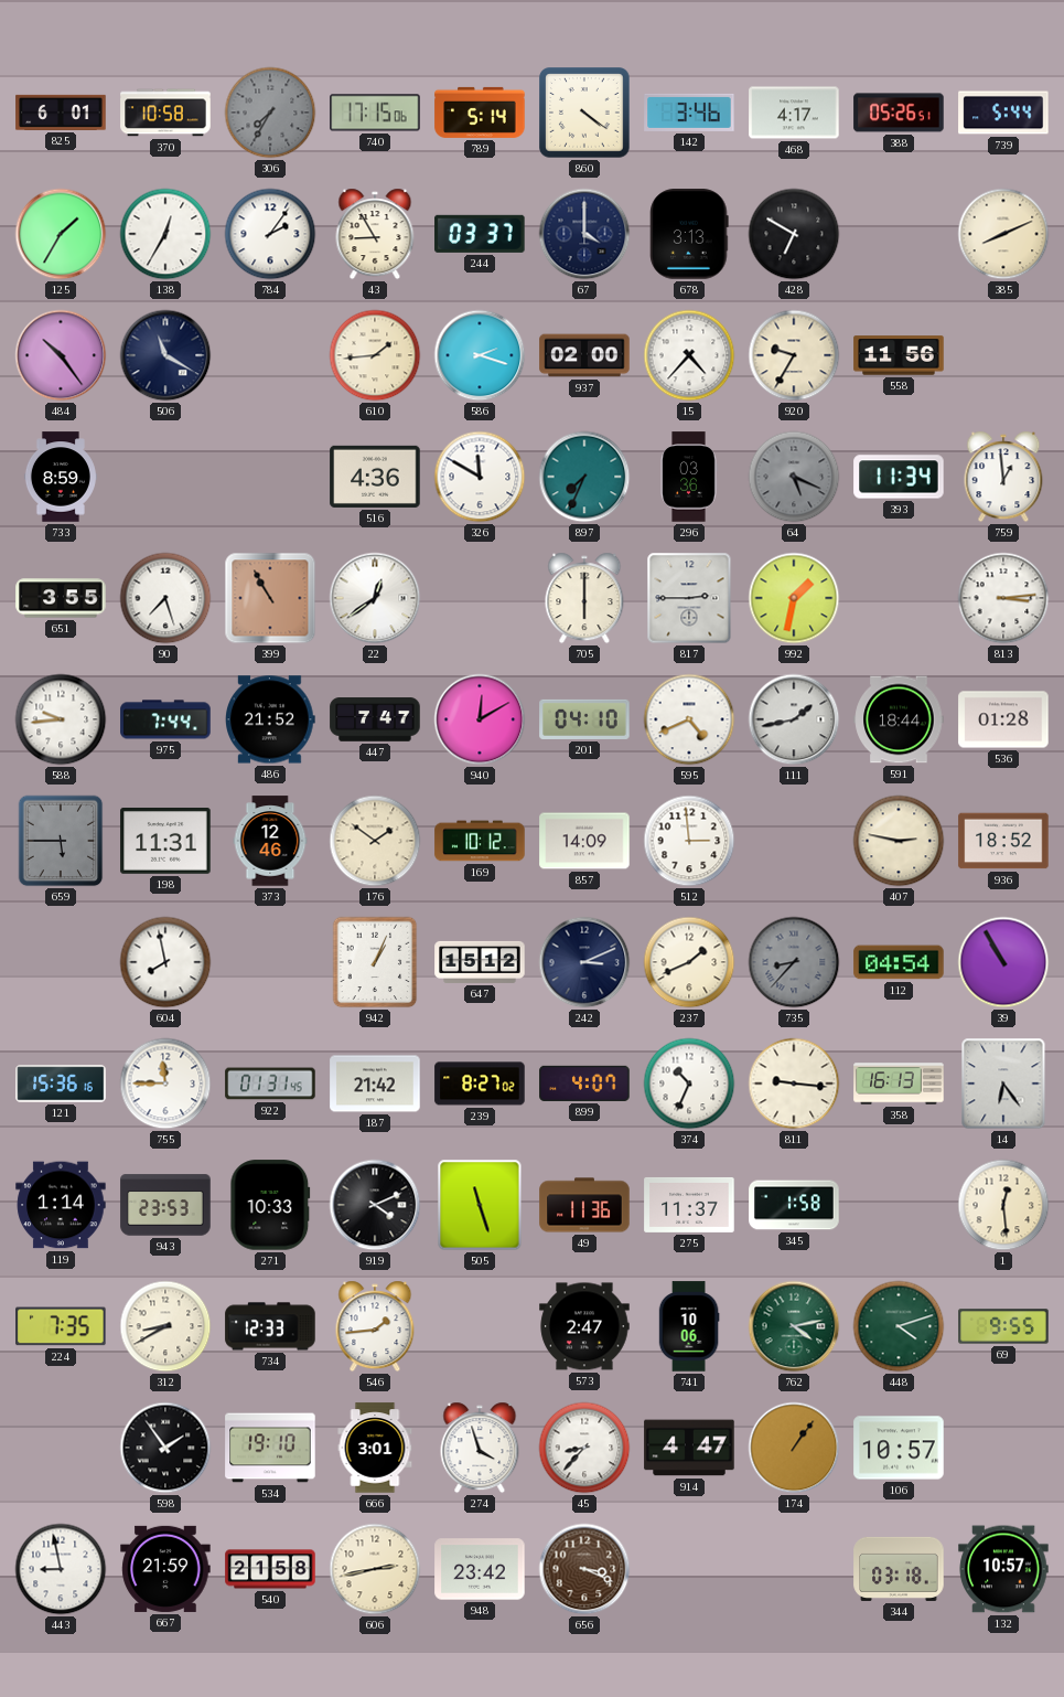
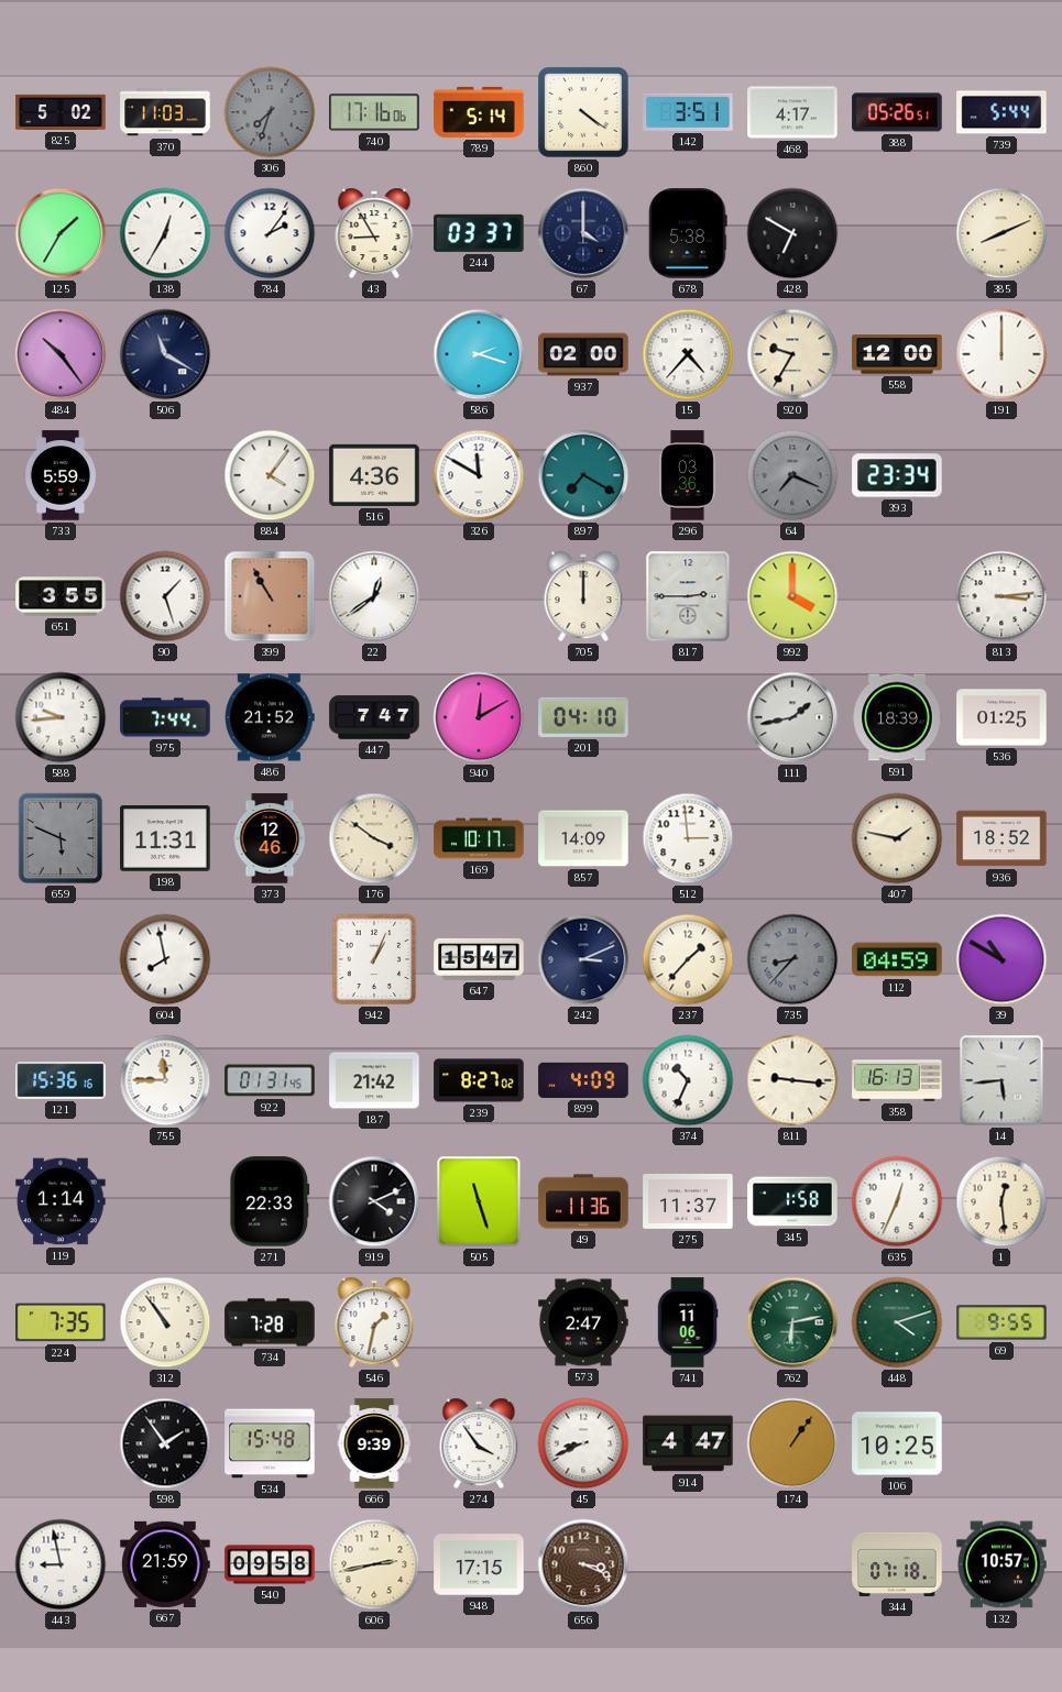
825: 6:01 -> 5:02
370: 10:58 -> 11:03
306: 7:35 -> 7:33
740: 17:15 -> 17:16
142: 3:46 -> 3:51
678: 3:13 -> 5:38
610: 1:44 -> none
558: 11:56 -> 12:00
191: none -> 12:00
733: 8:59 -> 5:59
884: none -> 4:06
897: 7:34 -> 7:20
64: 5:19 -> 7:19
393: 11:34 -> 23:34
759: 12:59 -> none
90: 7:27 -> 1:27
705: 6:00 -> 12:00
992: 1:32 -> 4:00
595: 4:41 -> none
591: 18:44 -> 18:39
536: 01:28 -> 01:25
659: 5:45 -> 5:49
176: 1:51 -> 3:51
169: 10:12 -> 10:17
407: 2:47 -> 1:47
647: 15:12 -> 15:47
237: 1:41 -> 1:37
112: 04:54 -> 04:59
39: 10:55 -> 10:50
899: 4:07 -> 4:09
14: 6:24 -> 5:44
943: 23:53 -> none
271: 10:33 -> 22:33
635: none -> 12:34
312: 8:40 -> 10:54
734: 12:33 -> 7:28
546: 1:44 -> 1:32
741: 10:06 -> 11:06
762: 4:13 -> 6:13
534: 19:10 -> 15:48
666: 3:01 -> 9:39
274: 3:57 -> 3:54
45: 8:37 -> 8:41
106: 10:57 -> 10:25
540: 21:58 -> 09:58
948: 23:42 -> 17:15
344: 03:18 -> 07:18
